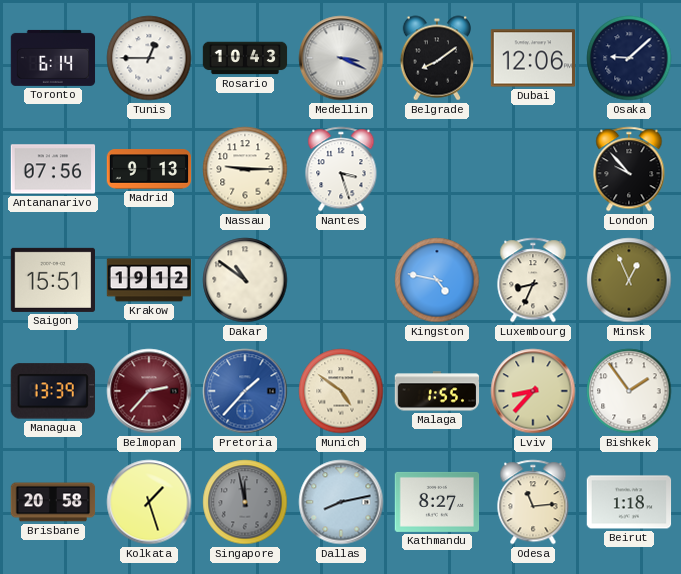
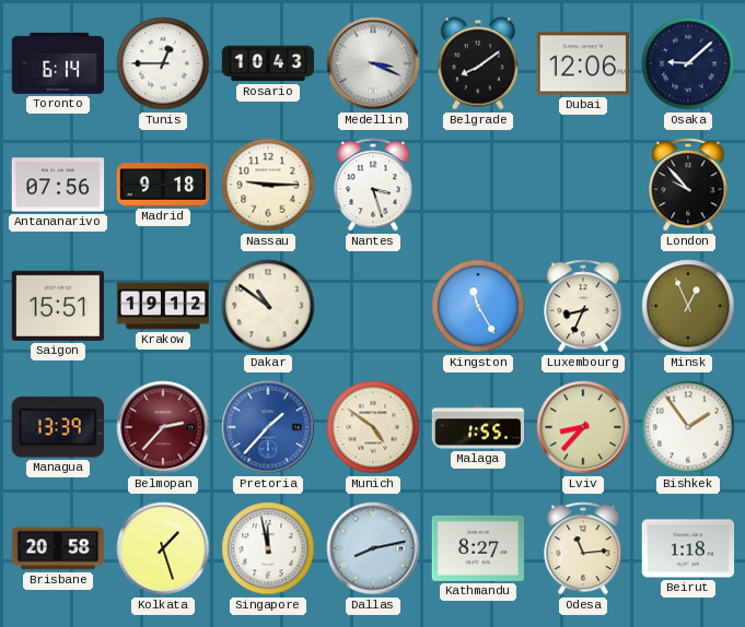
Madrid: 9:13 -> 9:18
Kingston: 4:47 -> 11:25
Singapore dial: grey -> white
